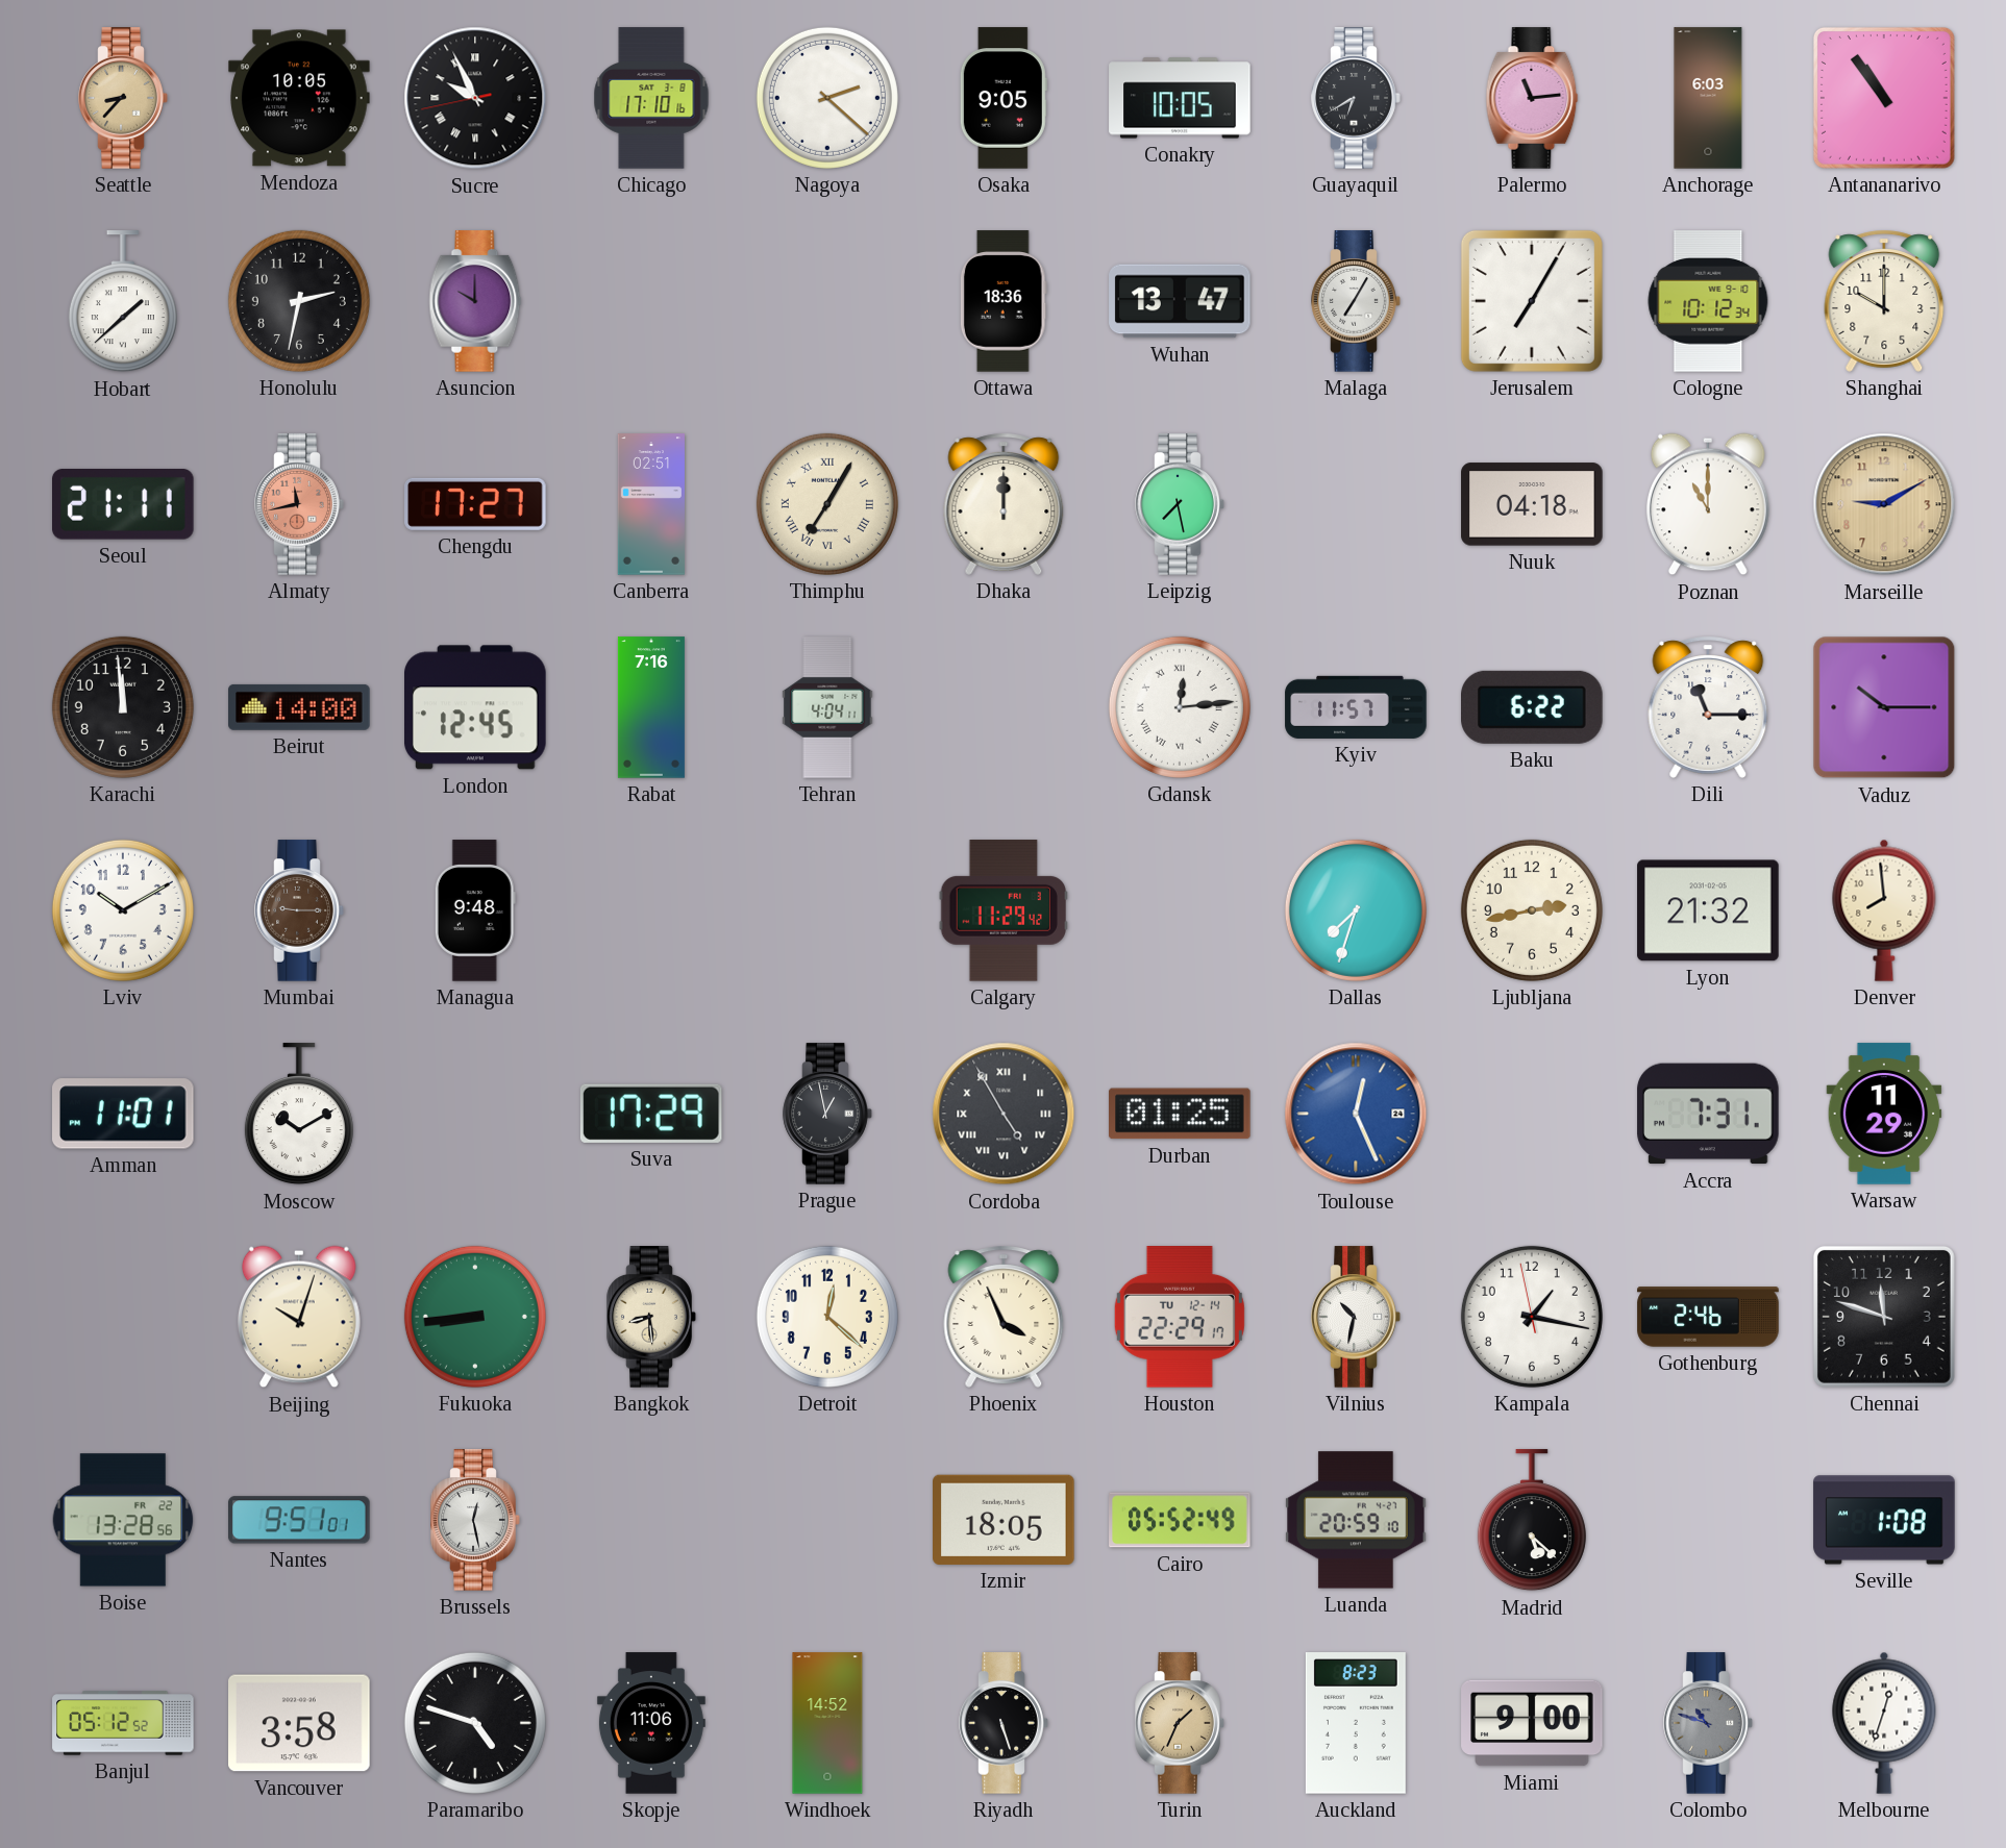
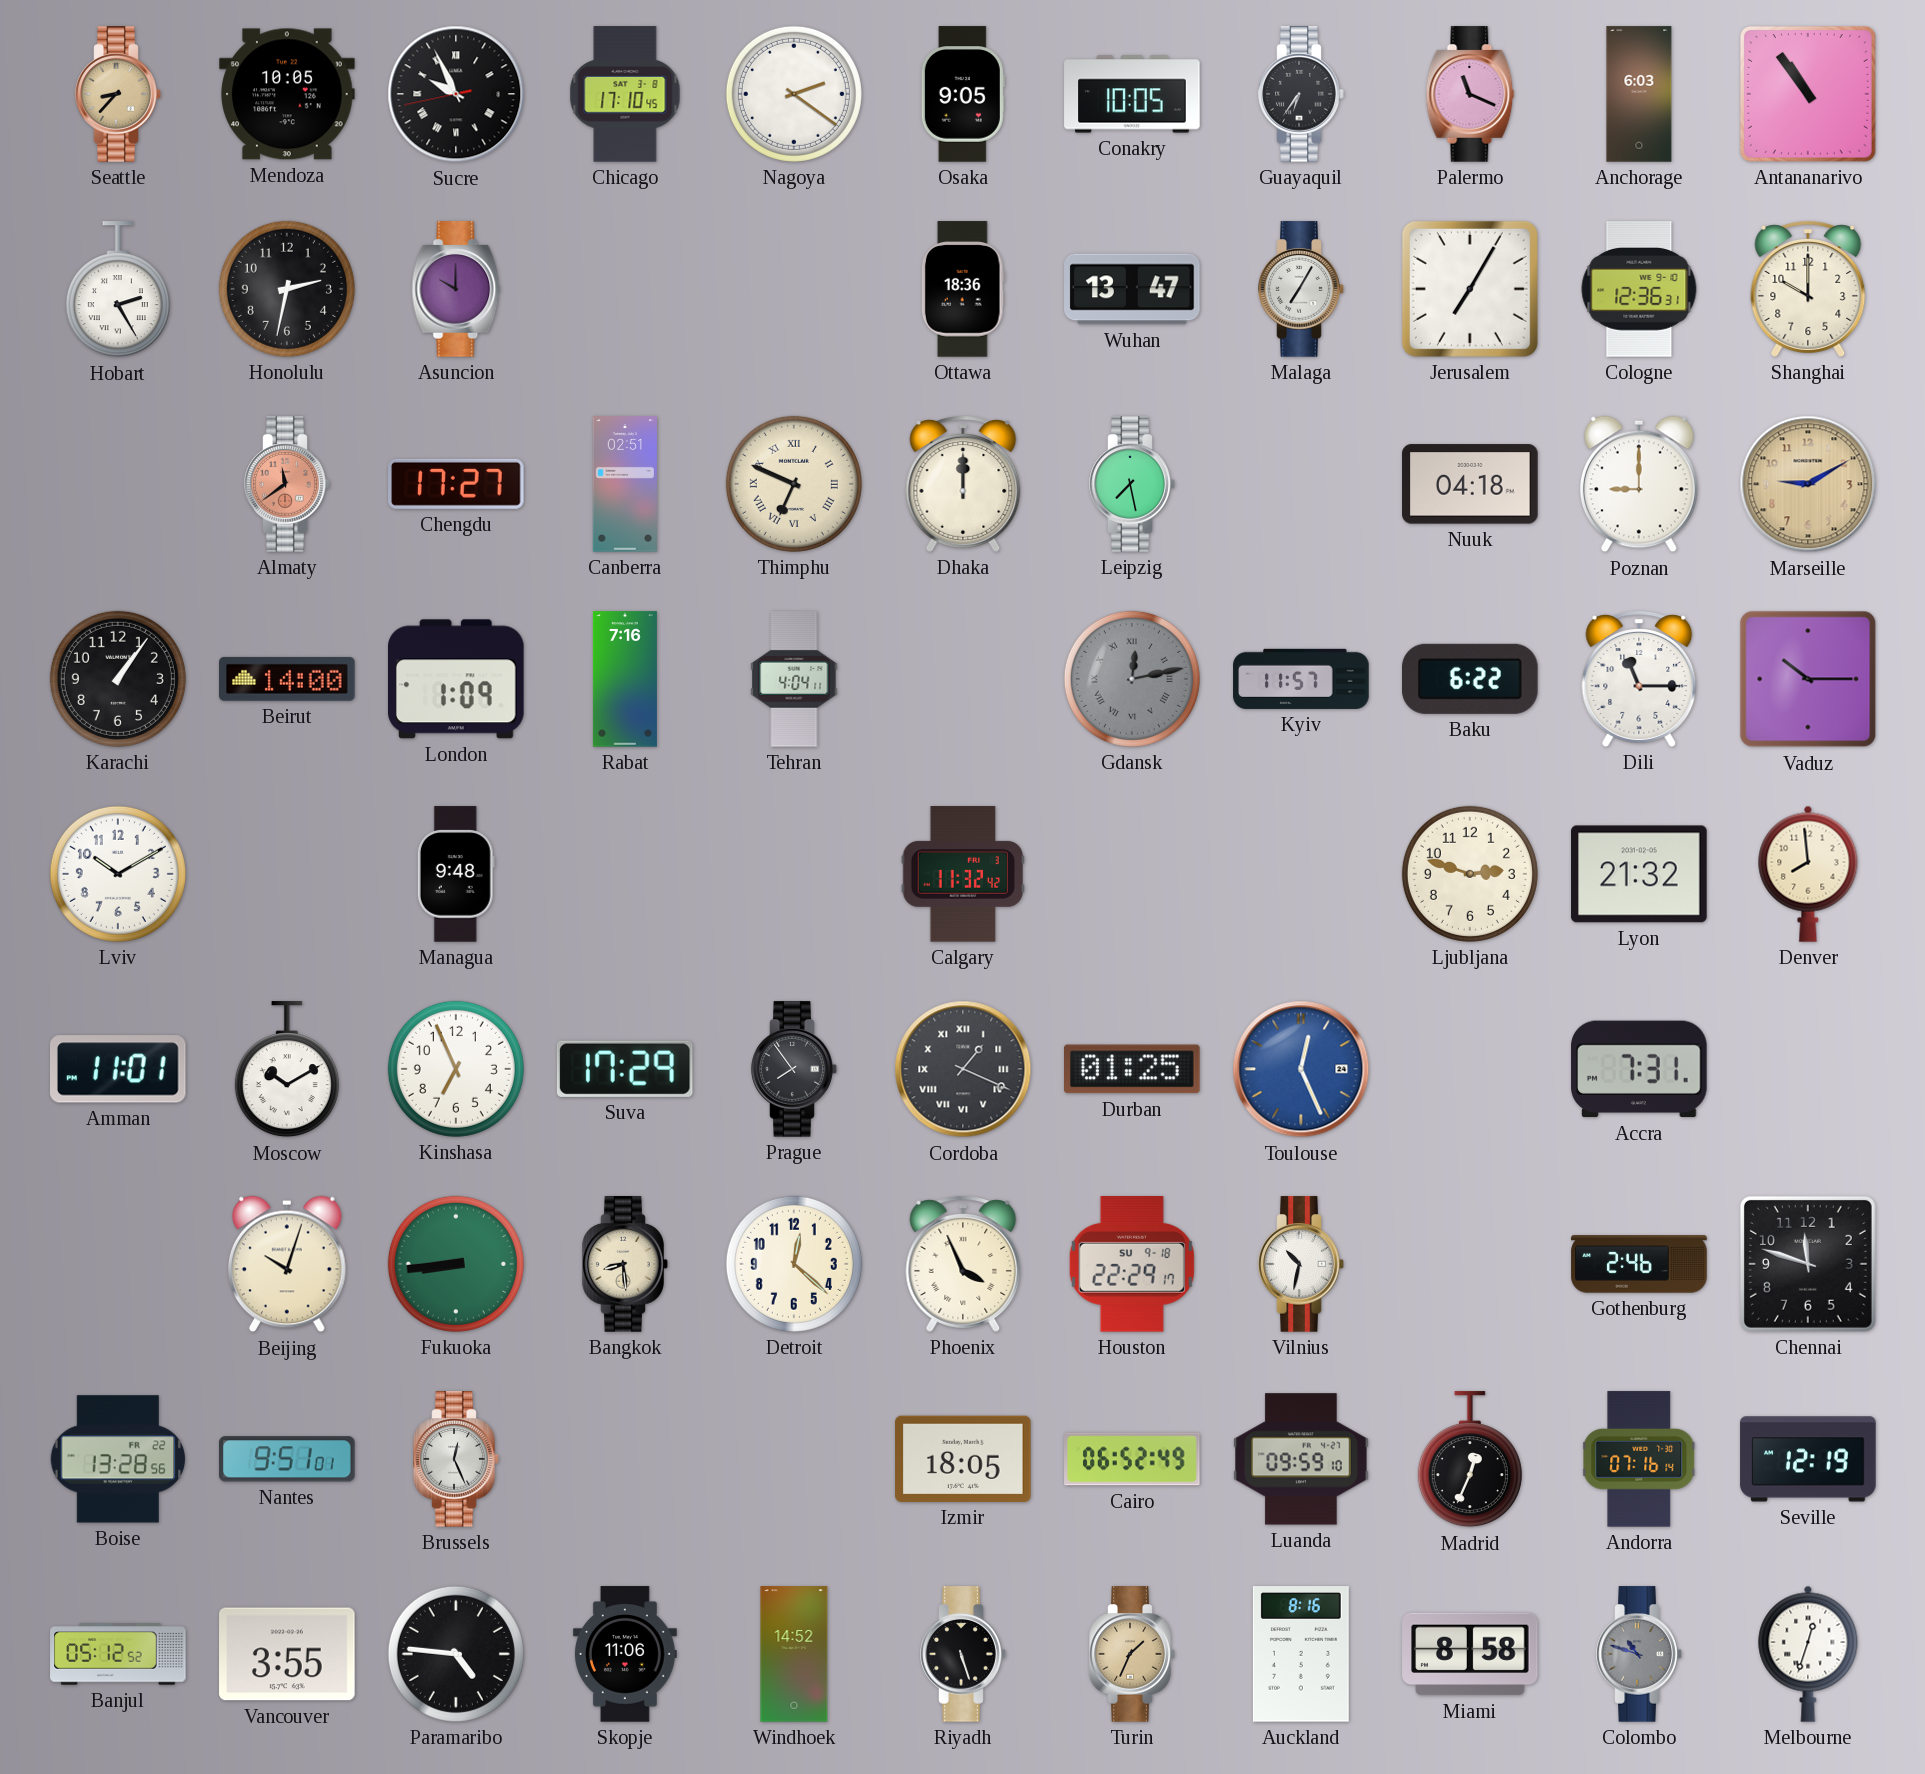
Chicago: 17:10:16 -> 17:10:45
Nagoya: 2:22 -> 2:21
Guayaquil: 6:40 -> 6:36
Palermo: 11:14 -> 11:19
Hobart: 1:38 -> 2:25
Cologne: 10:12 -> 12:36
Seoul: 21:11 -> none
Almaty: 11:43 -> 11:39
Thimphu: 7:05 -> 6:49
Poznan: 11:00 -> 9:00
Karachi: 11:59 -> 1:06
London: 12:45 -> 1:09
Gdansk: 12:14 -> 12:13
Gdansk dial: white -> grey
Mumbai: 9:15 -> none
Calgary: 11:29 -> 11:32
Dallas: 7:33 -> none
Ljubljana: 2:43 -> 2:48
Kinshasa: none -> 6:56
Prague: 12:58 -> 7:54
Cordoba: 4:55 -> 1:19
Warsaw: 11:29 -> none
Houston date: TU 12-14 -> SU 9-18
Kampala: 1:16 -> none
Brussels: 12:28 -> 12:26
Cairo: 05:52 -> 06:52
Luanda: 20:59 -> 09:59
Madrid: 5:22 -> 12:34
Andorra: none -> 07:16
Seville: 1:08 -> 12:19
Vancouver: 3:58 -> 3:55
Paramaribo: 4:48 -> 4:46
Auckland: 8:23 -> 8:16
Miami: 9:00 -> 8:58
